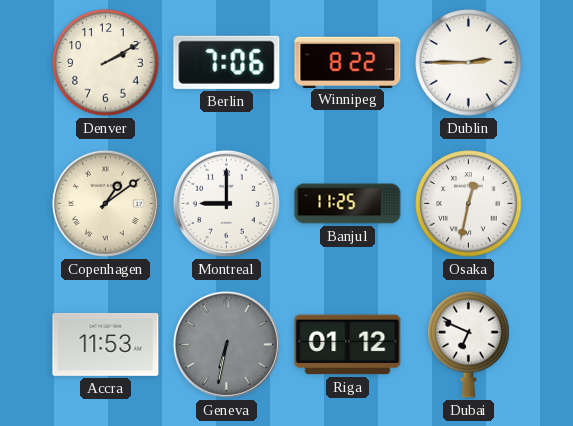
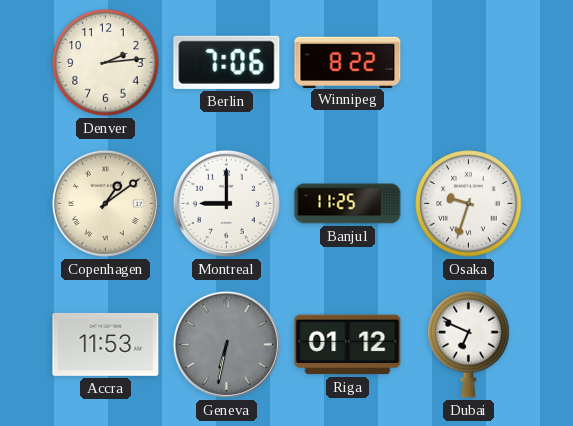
Denver: 2:10 -> 2:14
Dublin: 2:45 -> none
Osaka: 12:32 -> 9:33
